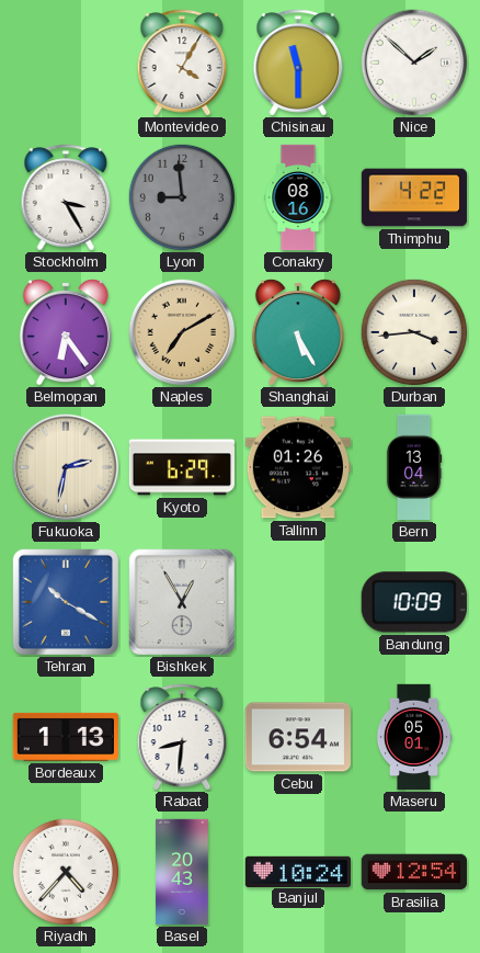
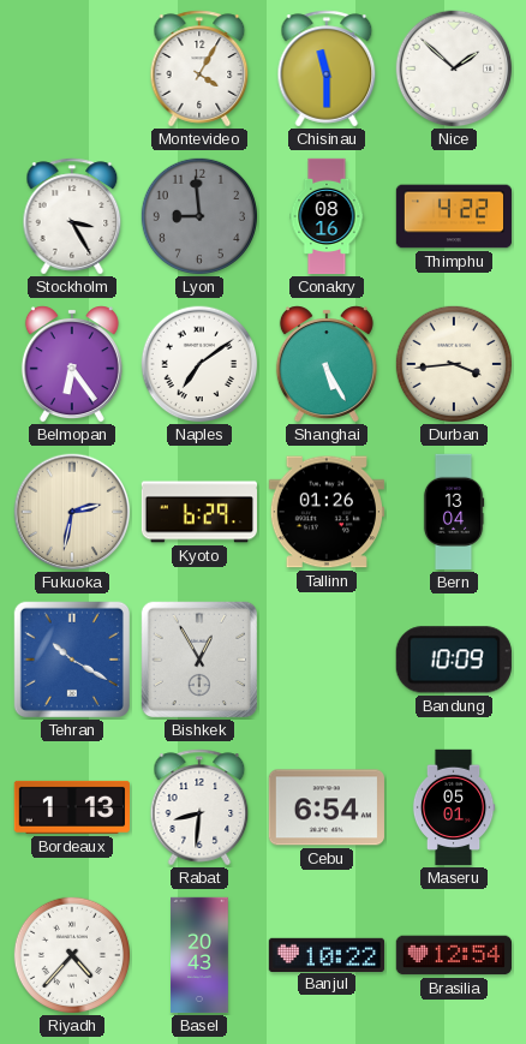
Naples: 7:10 -> 7:09
Naples dial: champagne -> white
Banjul: 10:24 -> 10:22
